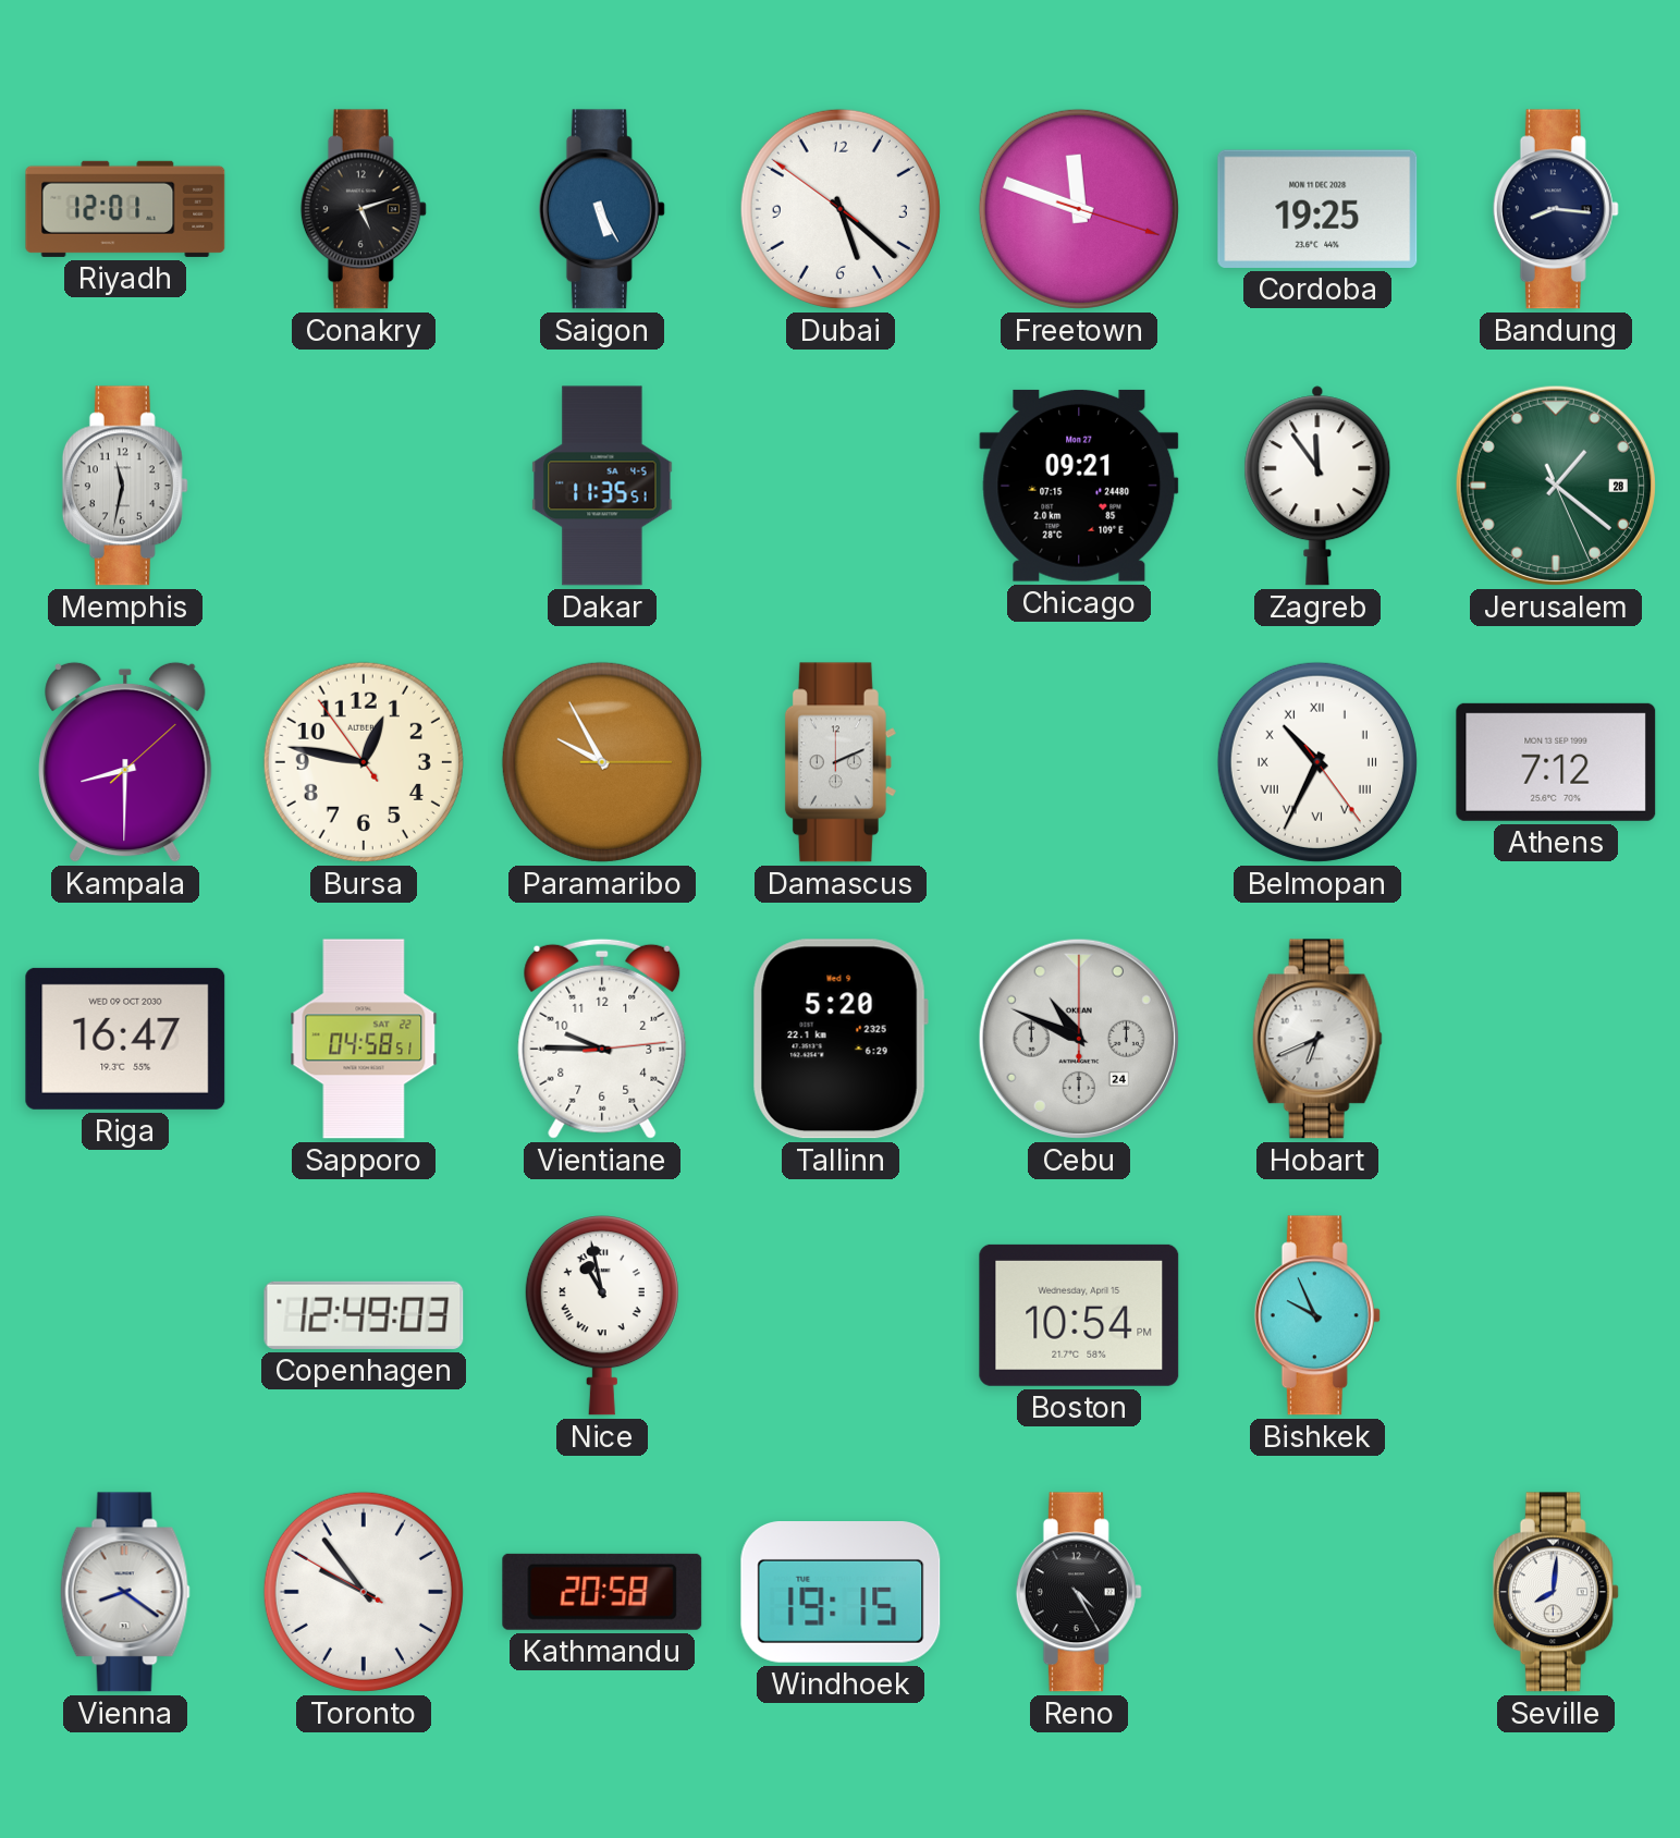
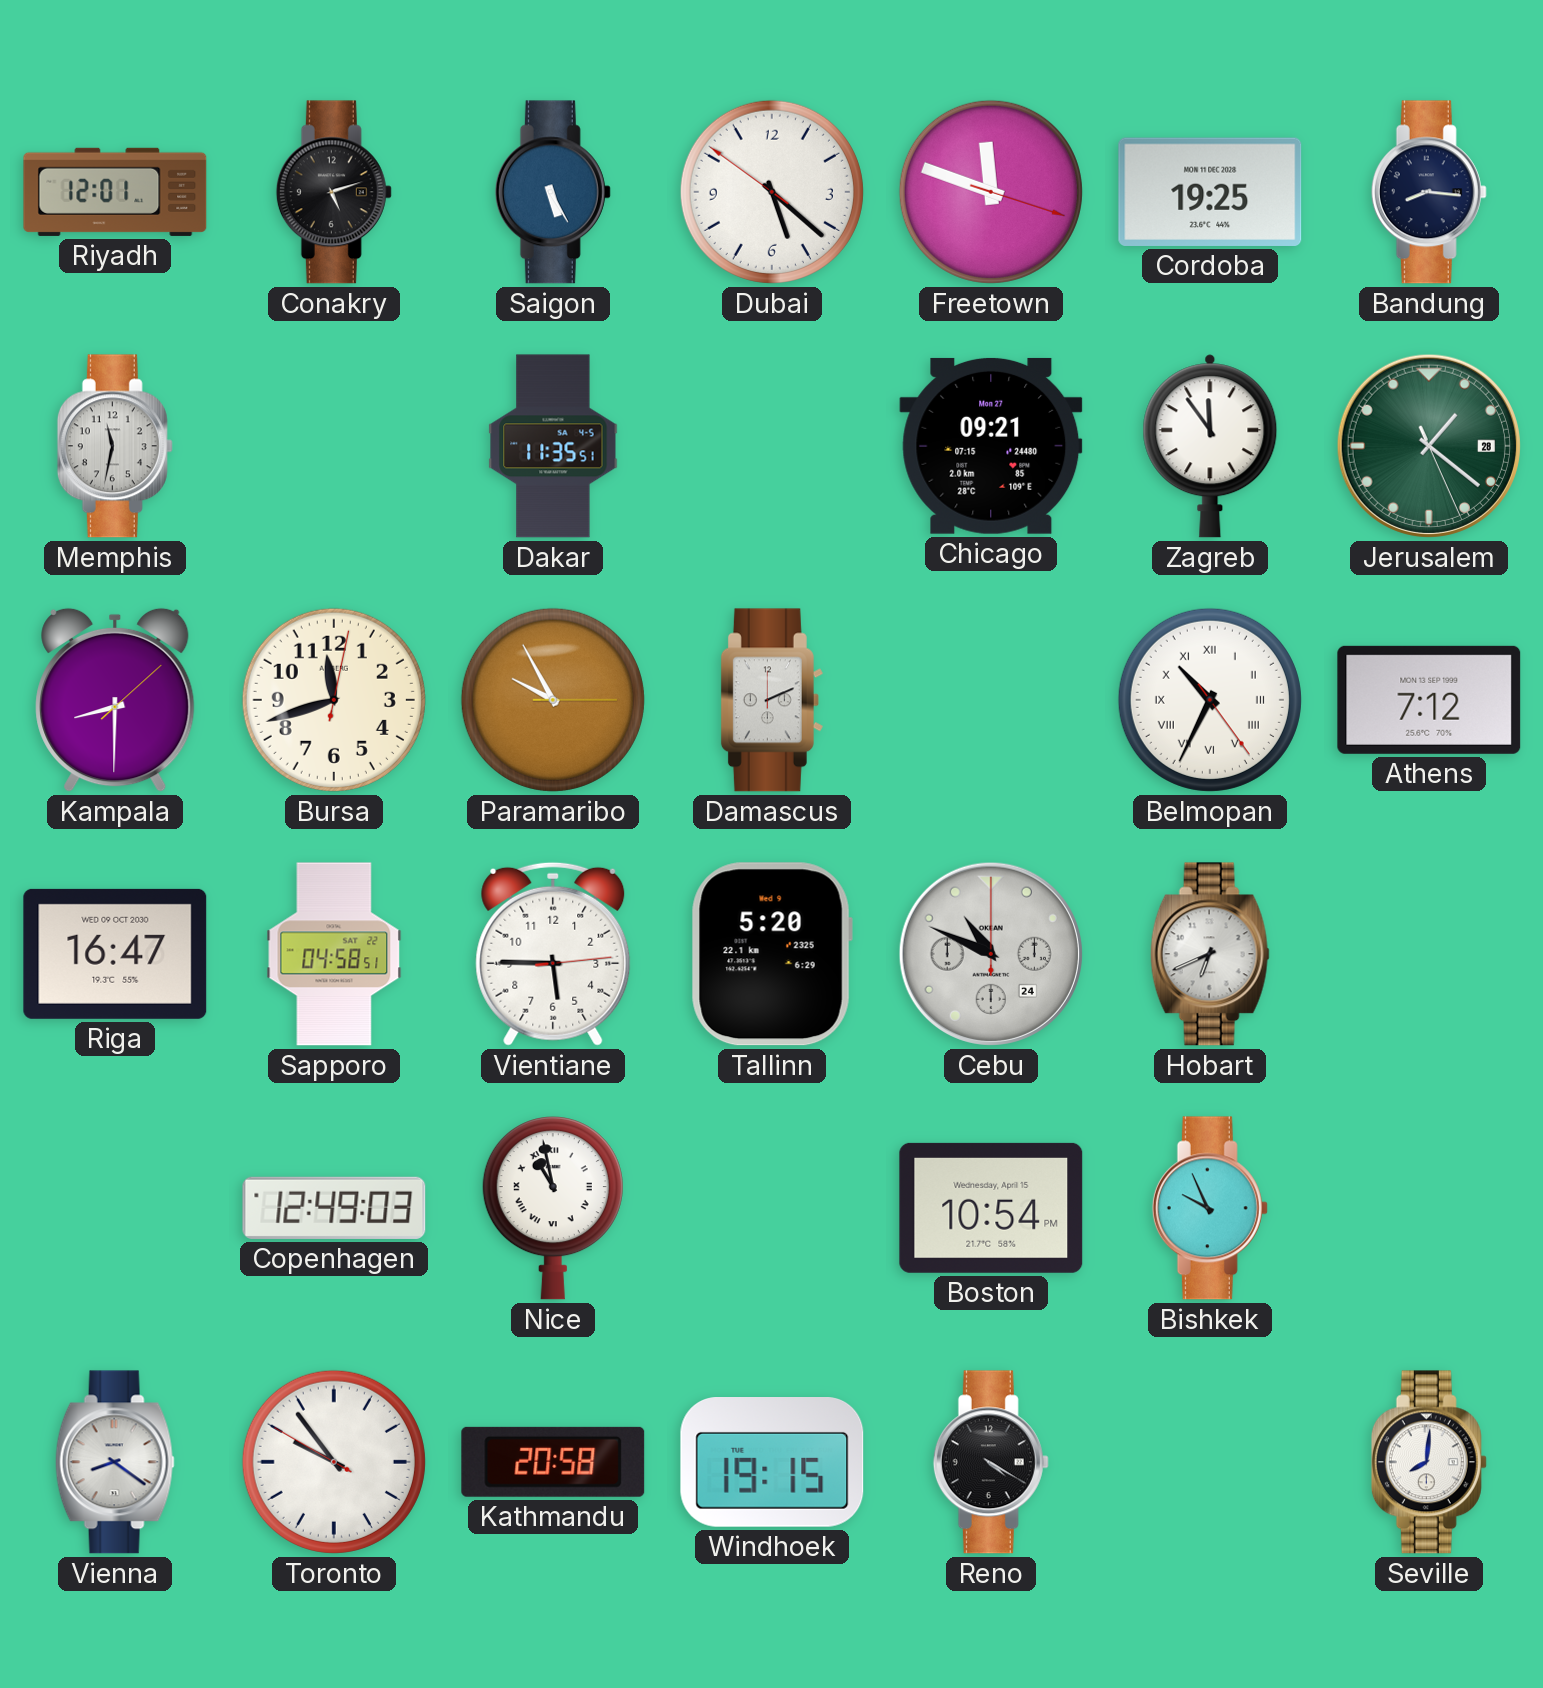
Bursa: 12:46 -> 11:42
Vientiane: 9:45 -> 5:45
Reno: 4:25 -> 4:20
